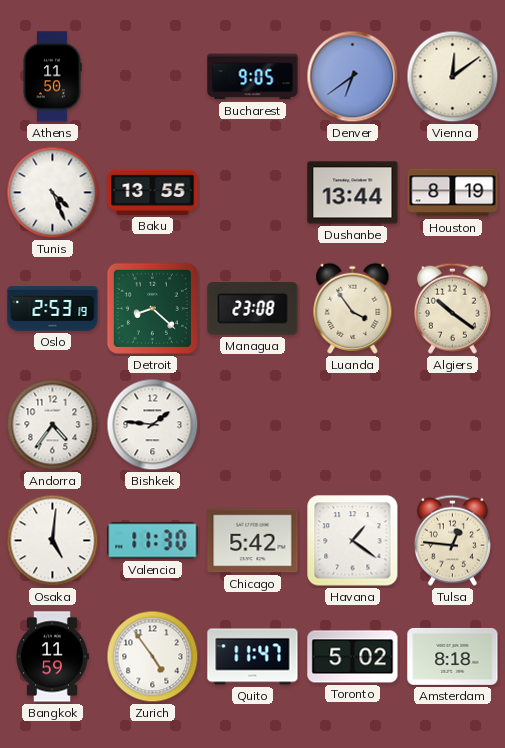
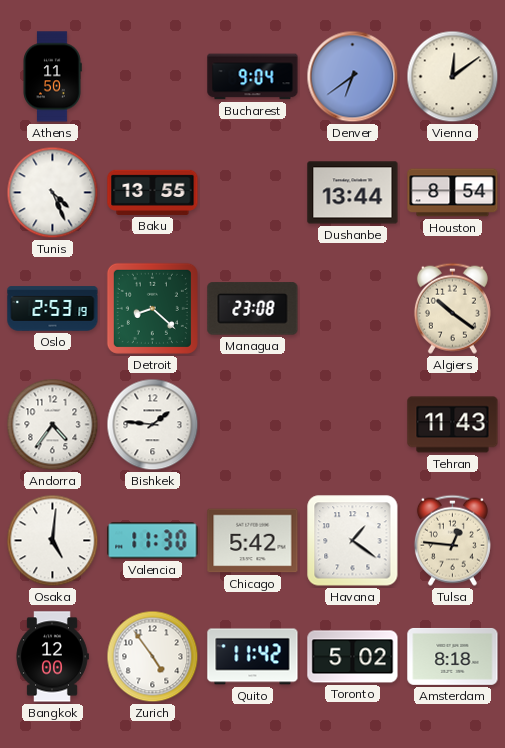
Bucharest: 9:05 -> 9:04
Houston: 8:19 -> 8:54
Luanda: 3:54 -> none
Tehran: none -> 11:43
Bangkok: 11:59 -> 12:00
Quito: 11:47 -> 11:42
